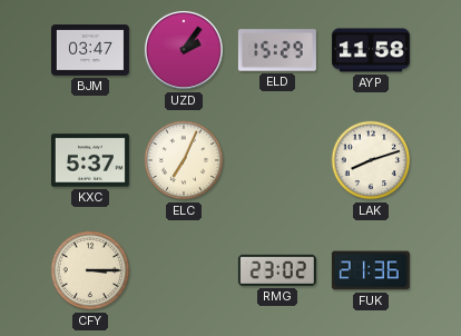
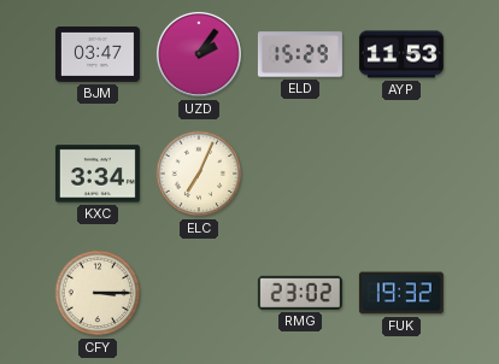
AYP: 11:58 -> 11:53
KXC: 5:37 -> 3:34
LAK: 8:12 -> none
FUK: 21:36 -> 19:32
